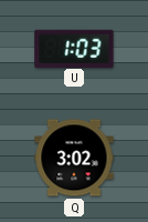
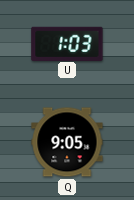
Q: 3:02 -> 9:05
